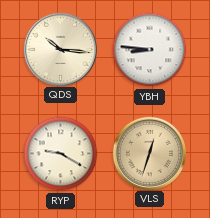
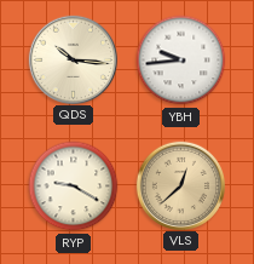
YBH: 8:46 -> 9:44
VLS: 12:33 -> 12:38
